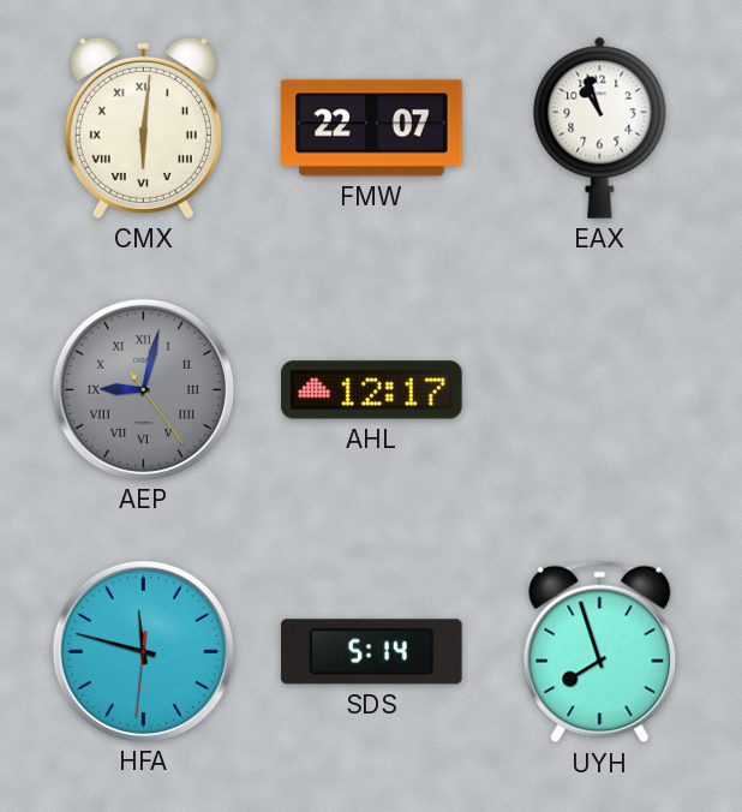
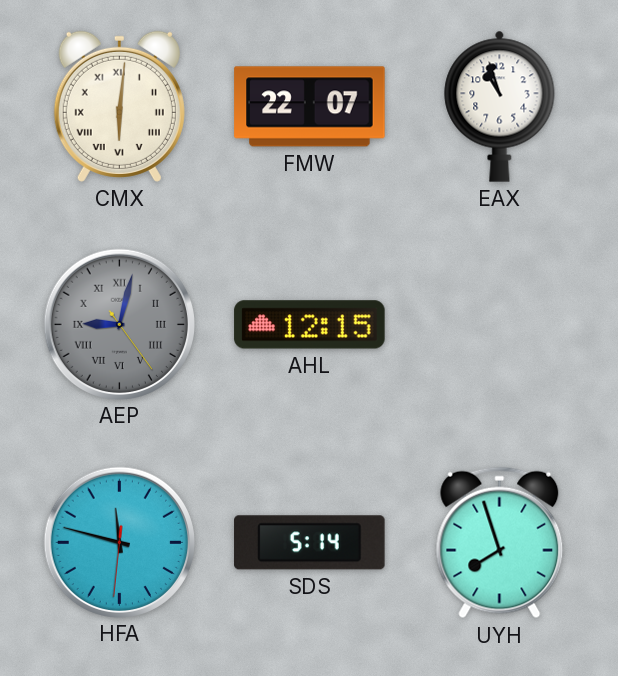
AHL: 12:17 -> 12:15
